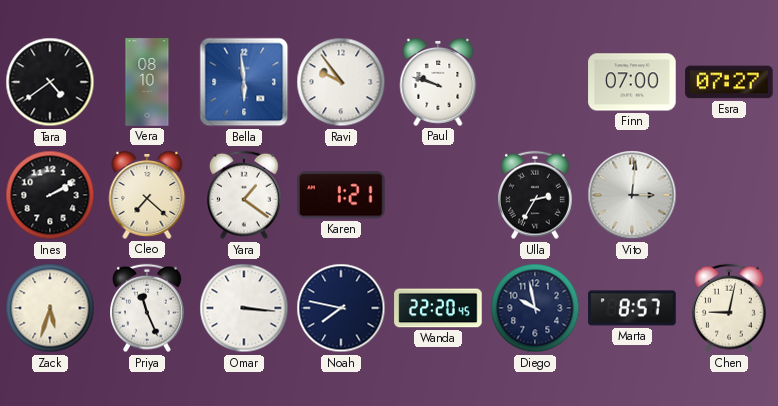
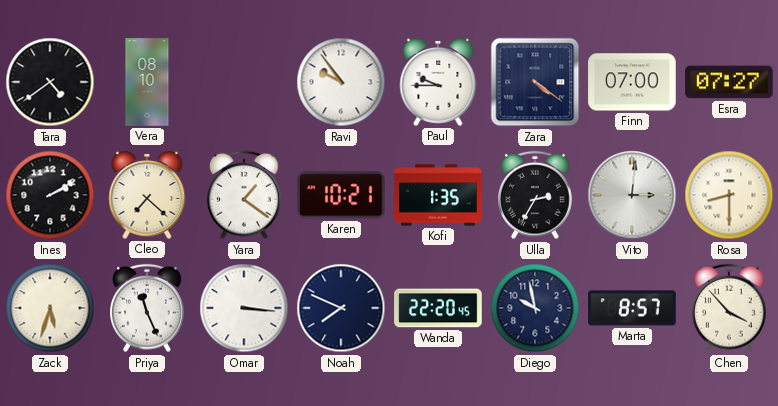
Bella: 5:59 -> none
Paul: 9:48 -> 9:45
Zara: none -> 4:21
Karen: 1:21 -> 10:21
Kofi: none -> 1:35
Rosa: none -> 8:30
Noah: 7:47 -> 7:49
Chen: 9:02 -> 3:53
